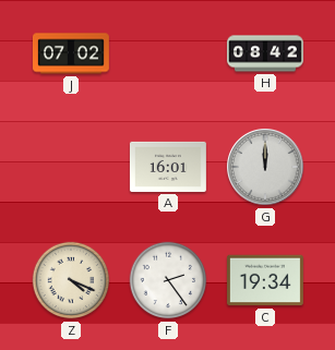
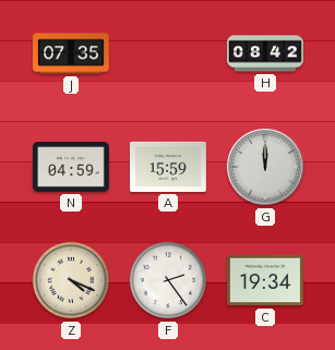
J: 07:02 -> 07:35
N: none -> 04:59
A: 16:01 -> 15:59
